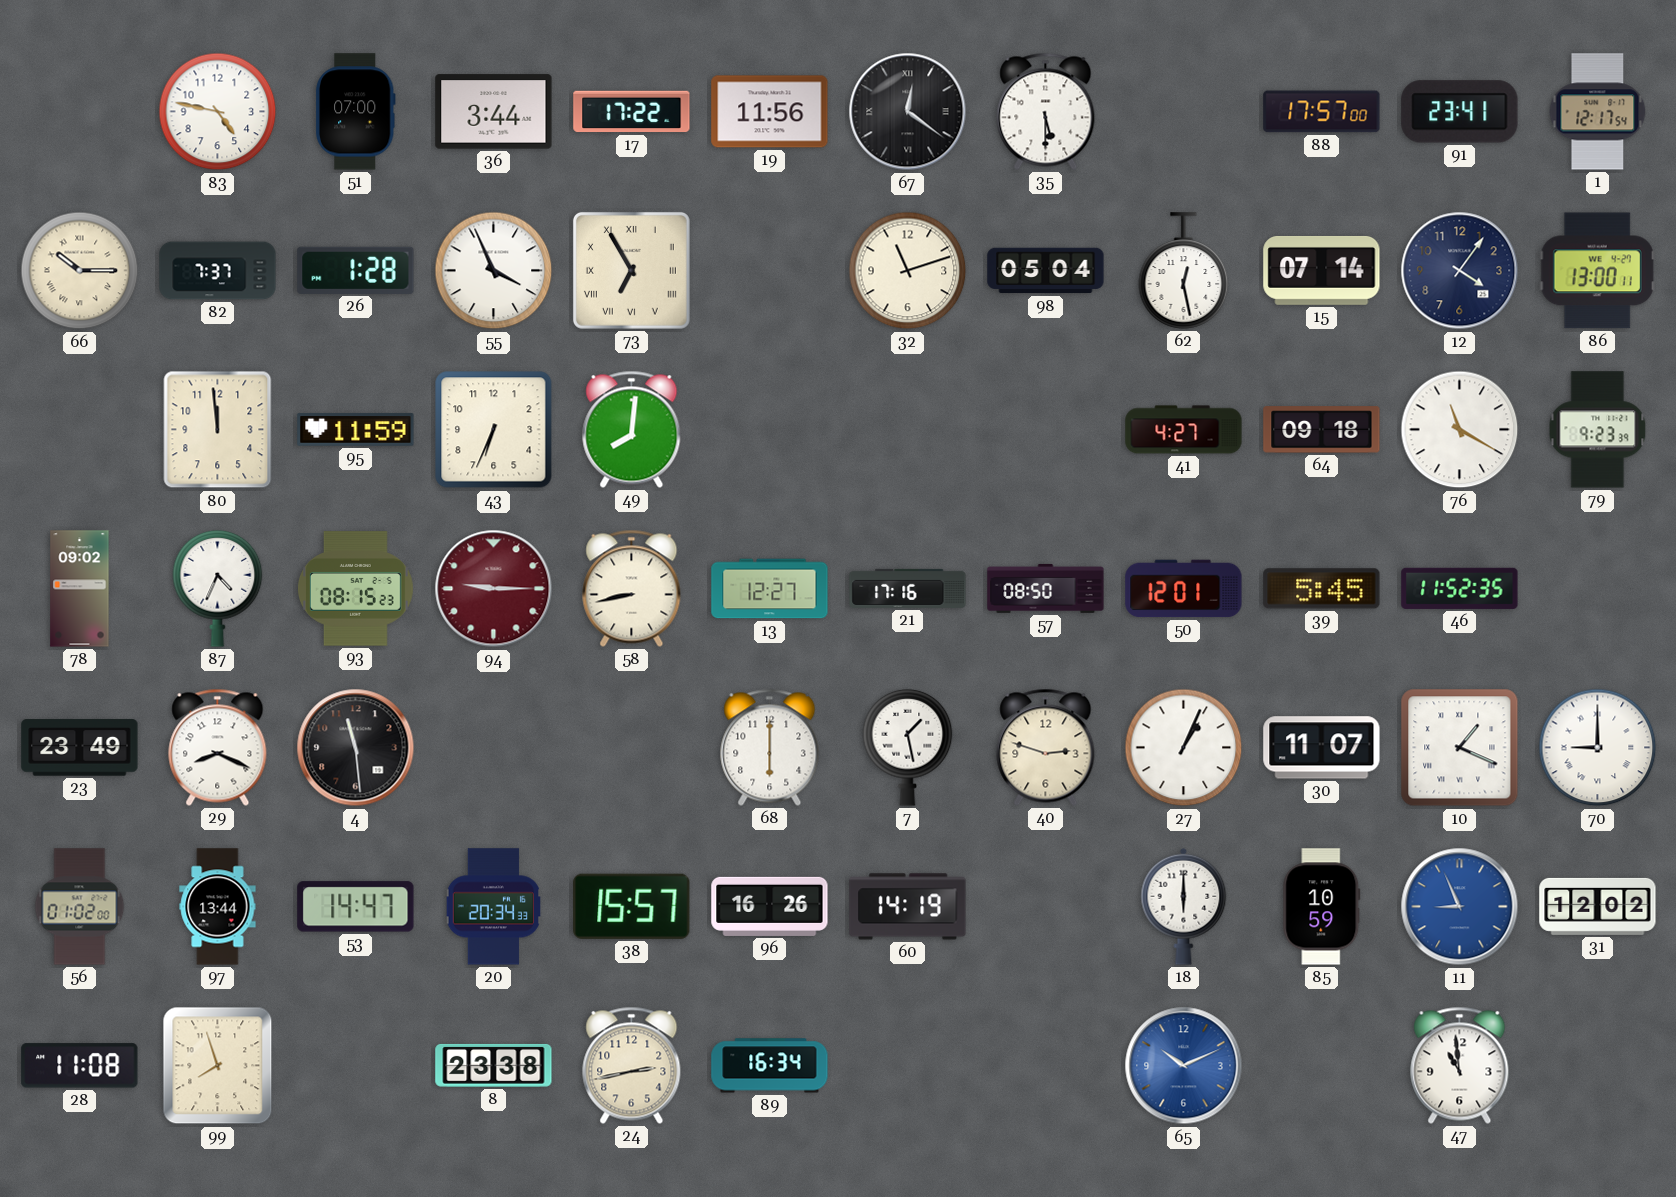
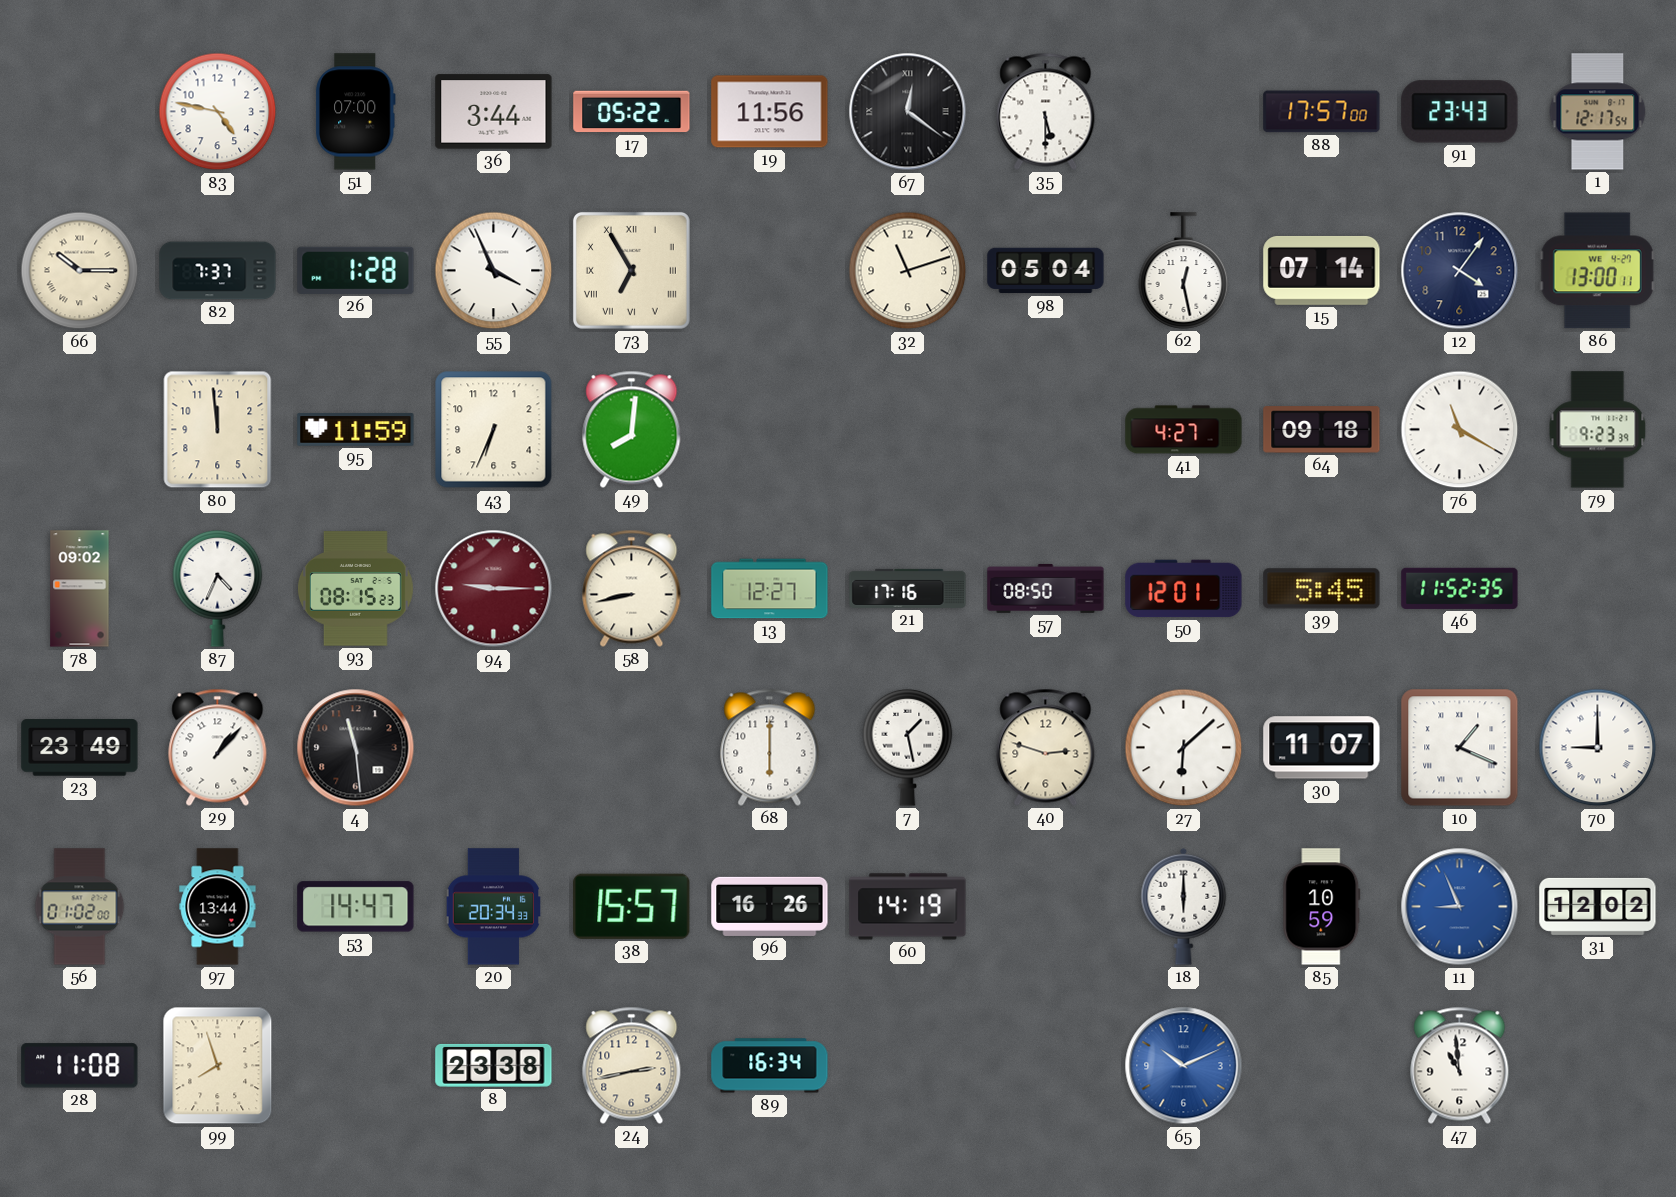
17: 17:22 -> 05:22
91: 23:41 -> 23:43
29: 8:19 -> 1:07
27: 1:04 -> 6:08
